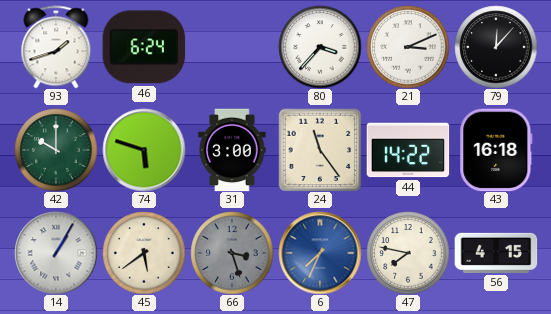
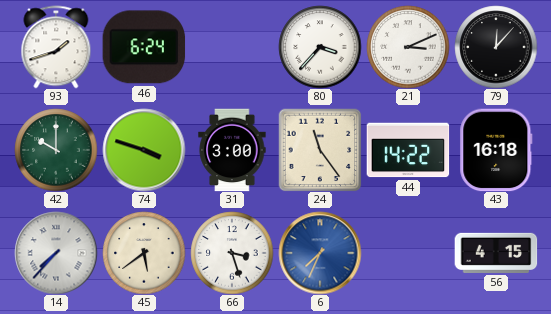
74: 5:48 -> 3:48
14: 1:05 -> 7:37
66 dial: grey -> white
47: 7:47 -> none
